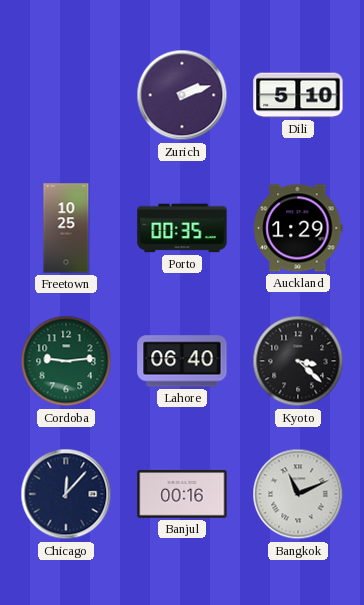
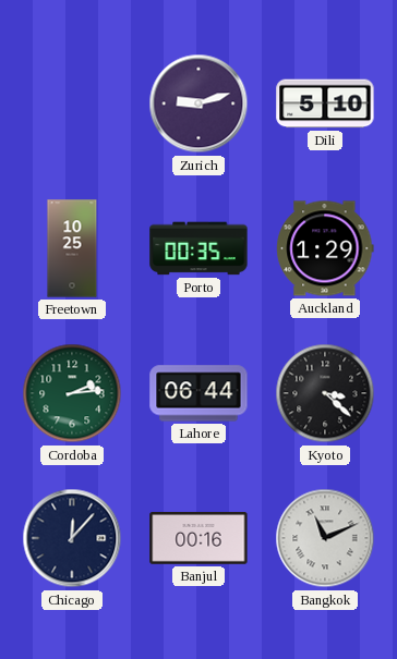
Zurich: 2:12 -> 9:12
Cordoba: 9:14 -> 2:14
Lahore: 06:40 -> 06:44
